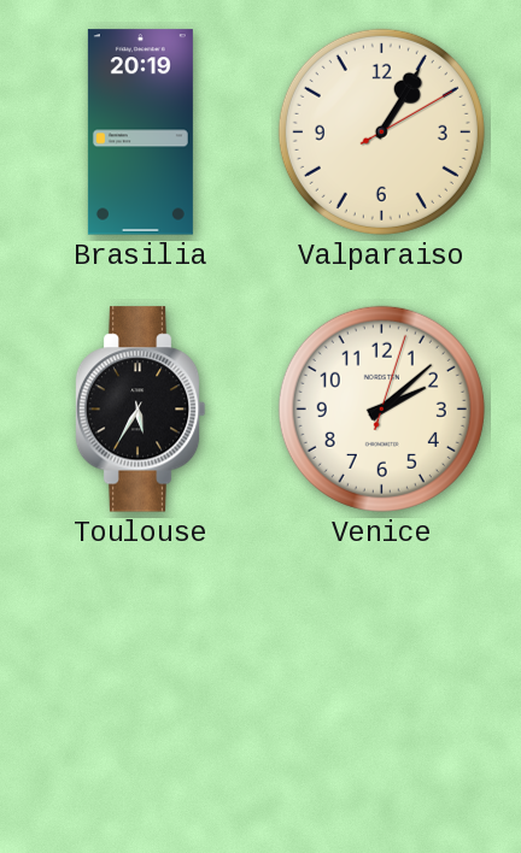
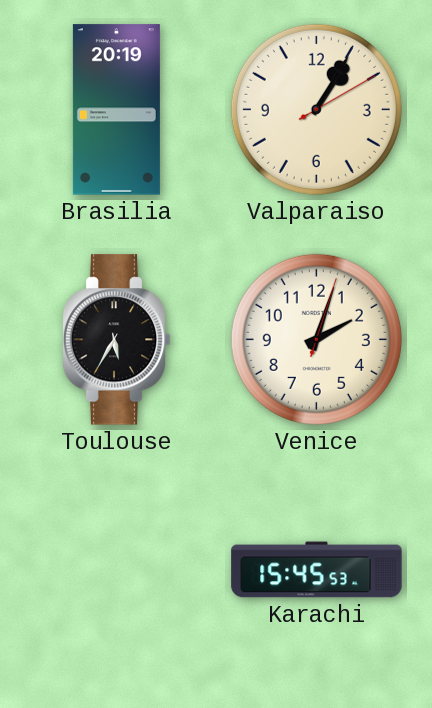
Venice: 2:08 -> 2:03
Karachi: none -> 15:45
